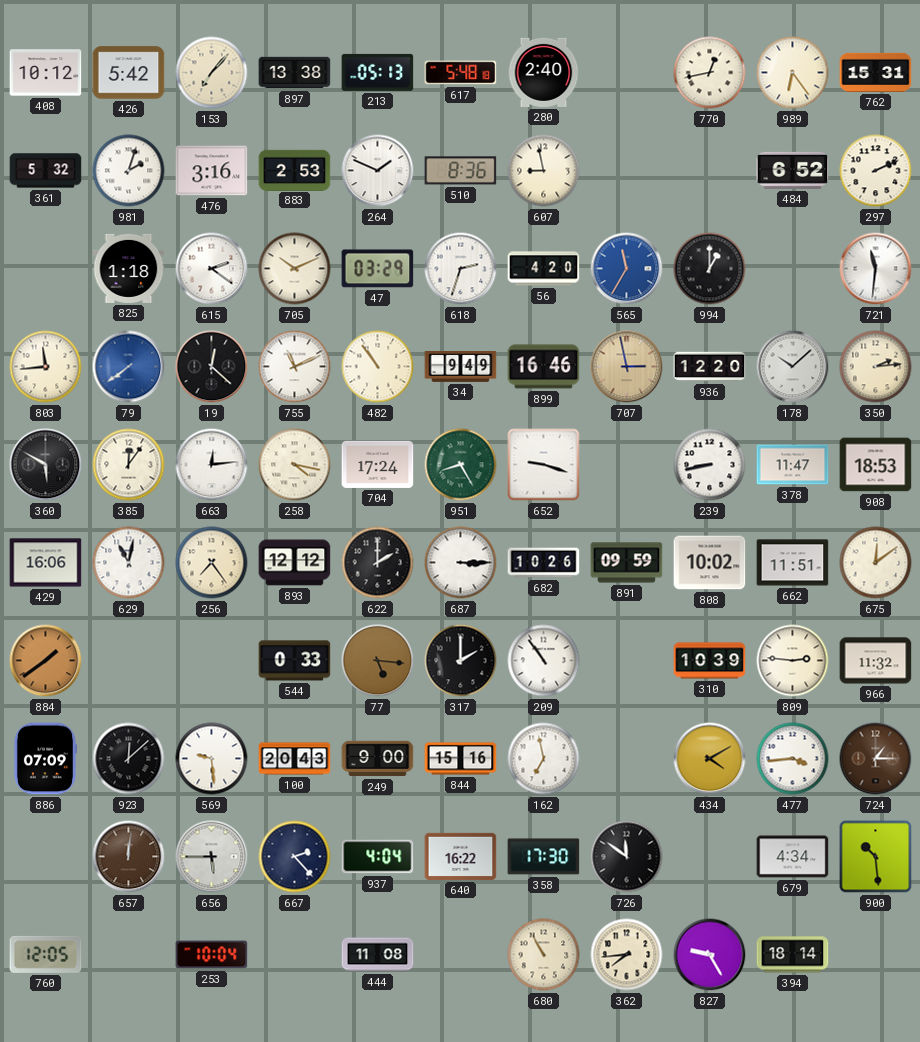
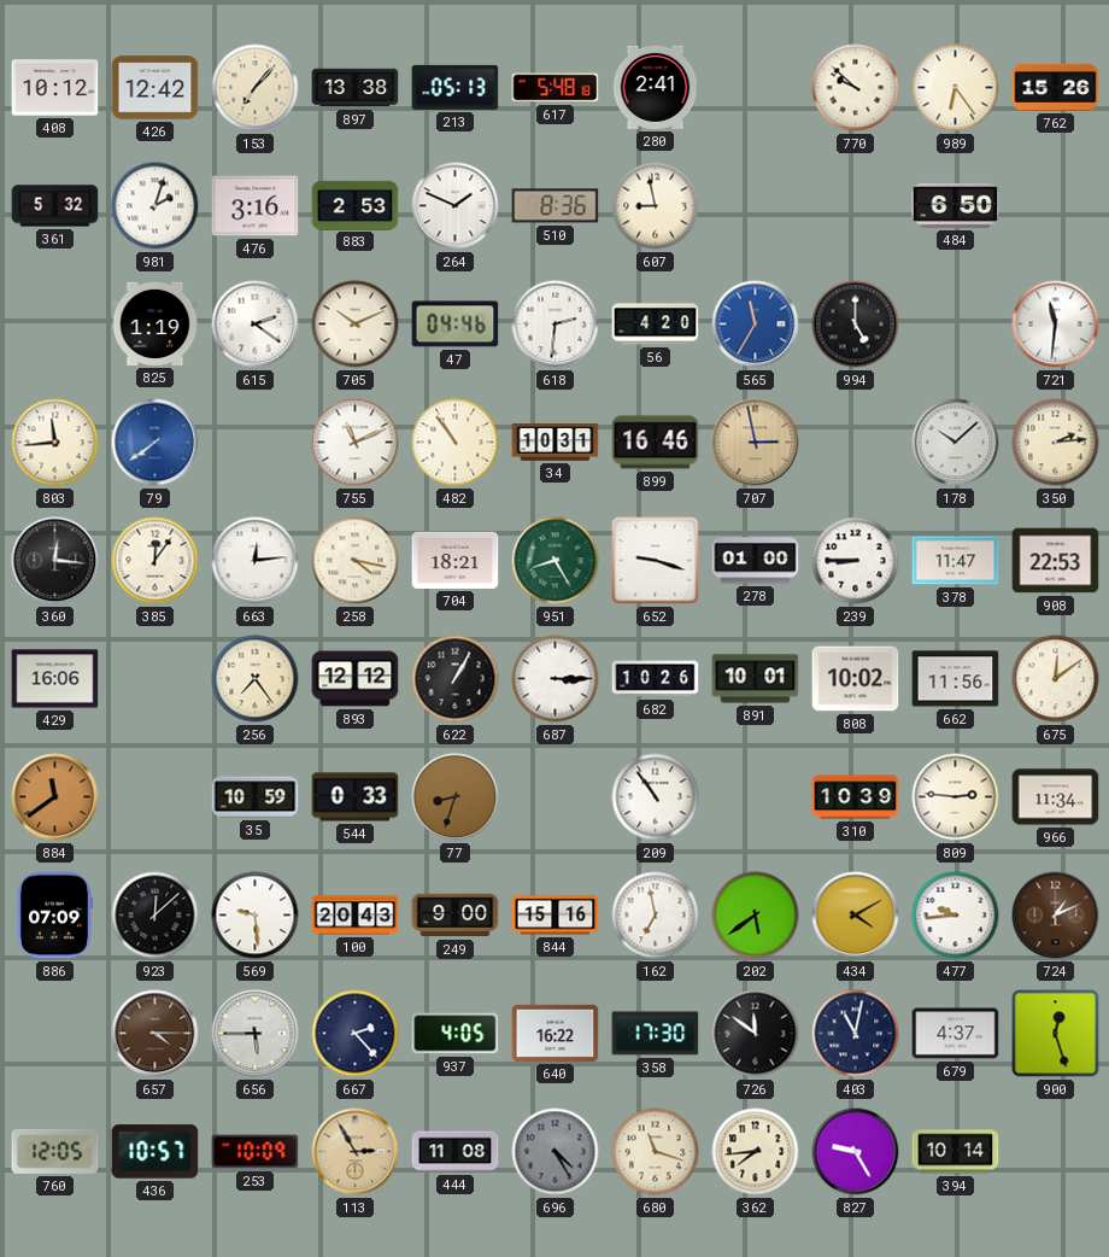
426: 5:42 -> 12:42
280: 2:40 -> 2:41
770: 12:43 -> 9:52
762: 15:31 -> 15:26
484: 6:52 -> 6:50
297: 2:11 -> none
825: 1:18 -> 1:19
47: 03:29 -> 04:46
618: 2:33 -> 2:31
994: 1:00 -> 5:00
19: 12:22 -> none
34: 9:49 -> 10:31
936: 12:20 -> none
360: 5:50 -> 12:16
704: 17:24 -> 18:21
278: none -> 01:00
239: 8:43 -> 8:45
908: 18:53 -> 22:53
629: 11:02 -> none
622: 2:00 -> 1:05
891: 09:59 -> 10:01
662: 11:51 -> 11:56
884: 1:39 -> 11:39
35: none -> 10:59
77: 5:16 -> 8:33
317: 2:00 -> none
966: 11:32 -> 11:34
202: none -> 5:39
477: 3:44 -> 9:44
724: 1:15 -> 1:11
657: 12:01 -> 4:15
937: 4:04 -> 4:05
403: none -> 11:02
679: 4:34 -> 4:37
900: 10:29 -> 12:27
436: none -> 10:57
253: 10:04 -> 10:09
113: none -> 2:55
696: none -> 4:25
680: 10:55 -> 11:18
394: 18:14 -> 10:14
